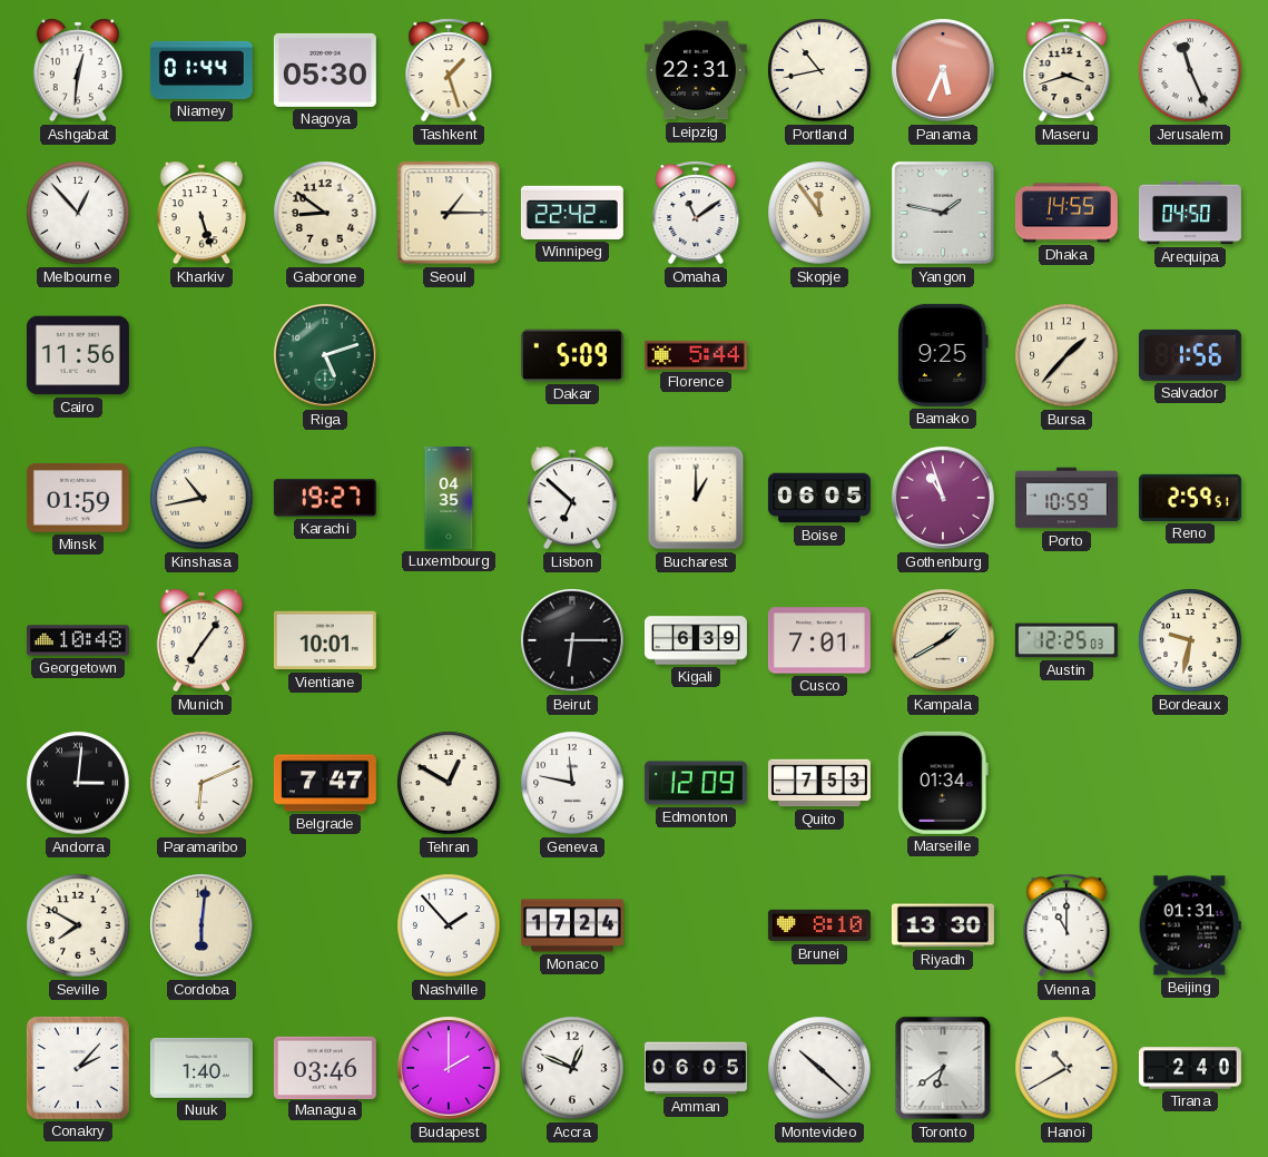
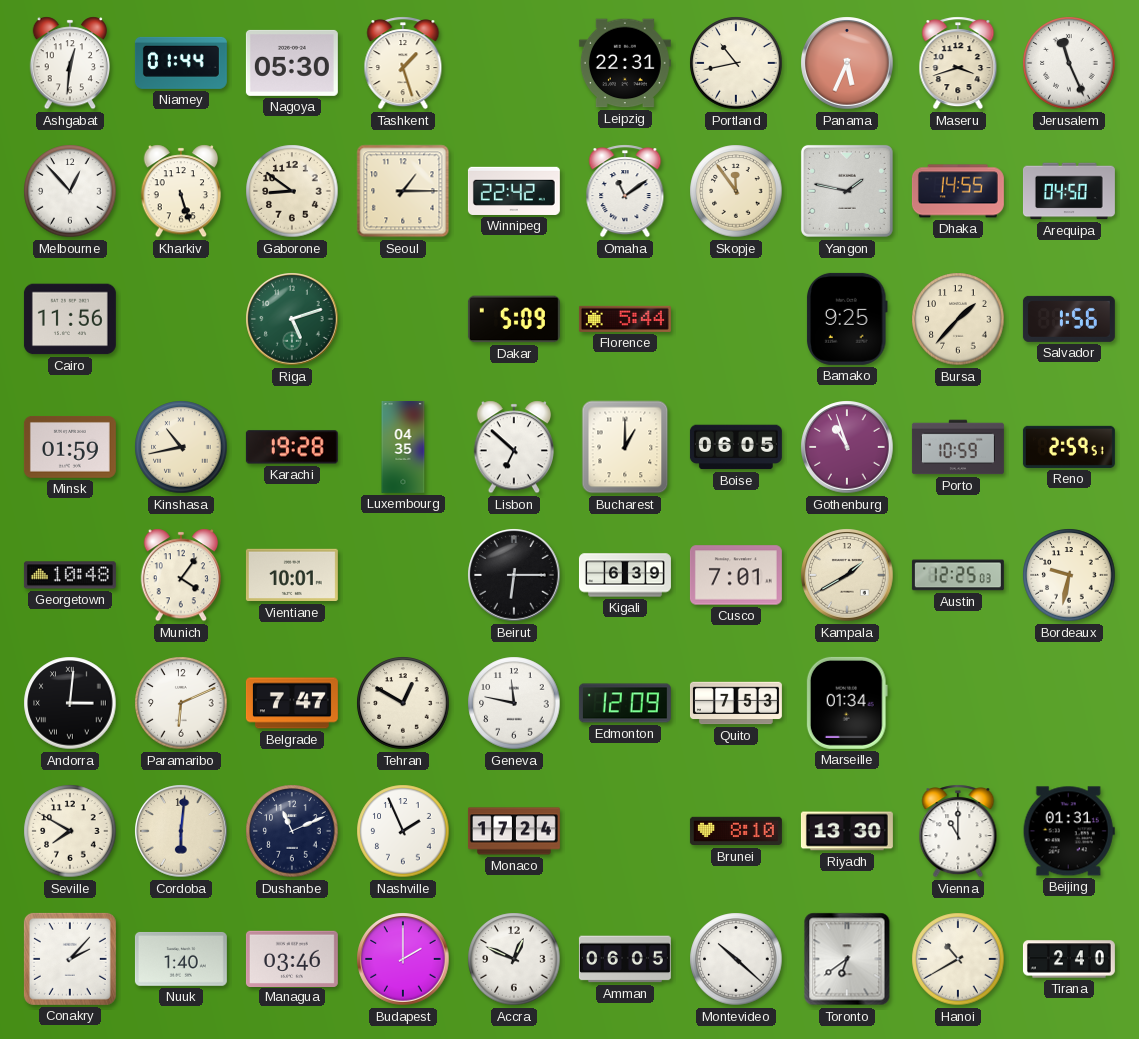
Karachi: 19:27 -> 19:28
Munich: 7:06 -> 4:06
Dushanbe: none -> 11:11
Nashville: 1:53 -> 1:56
